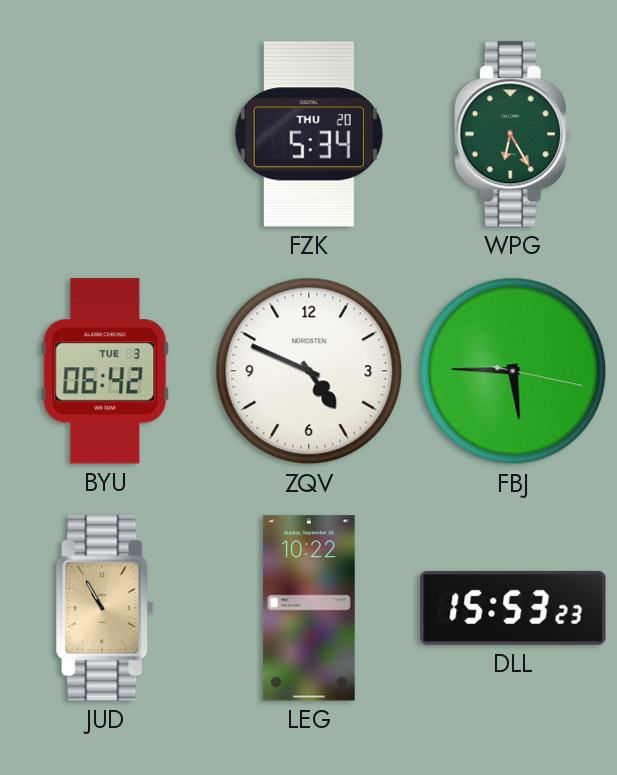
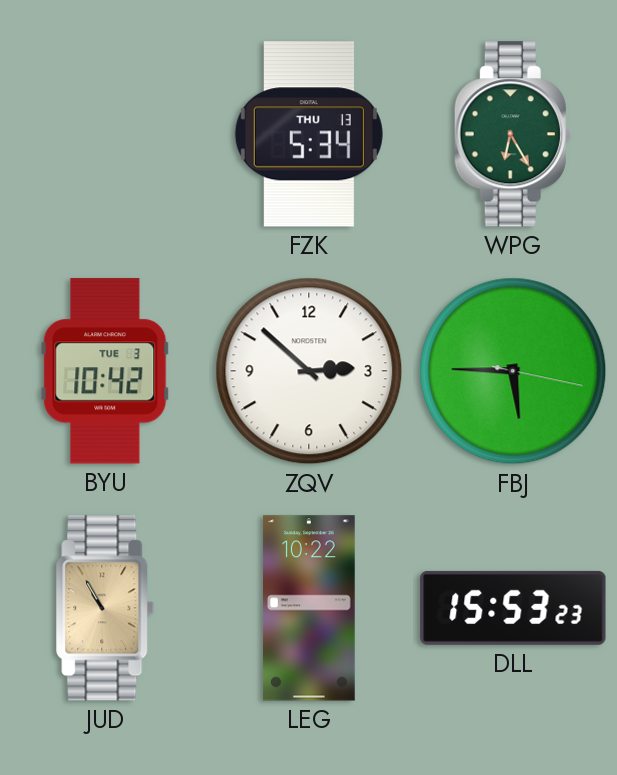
FZK date: THU 20 -> THU 13
BYU: 06:42 -> 10:42
ZQV: 4:49 -> 2:52
